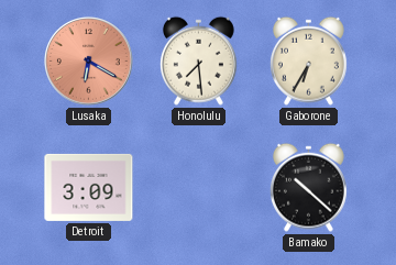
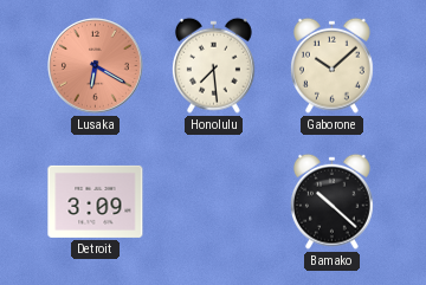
Gaborone: 6:35 -> 10:08
